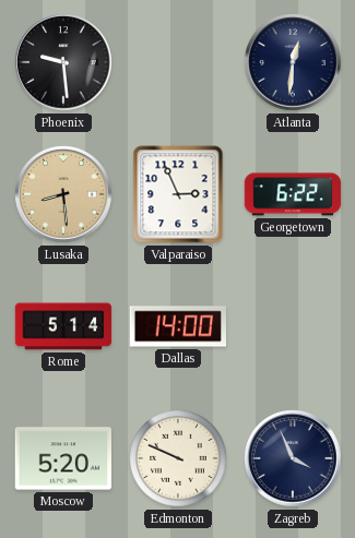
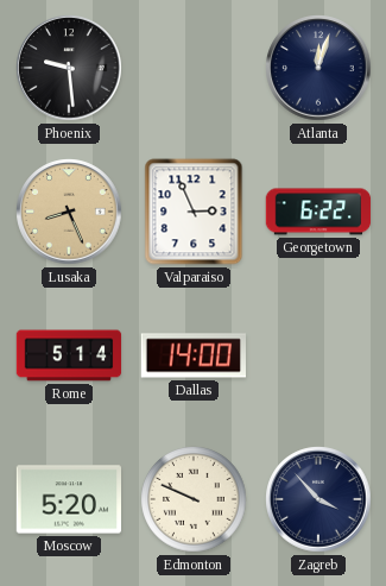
Atlanta: 12:31 -> 12:03
Lusaka: 8:29 -> 8:26
Zagreb: 3:56 -> 3:53
